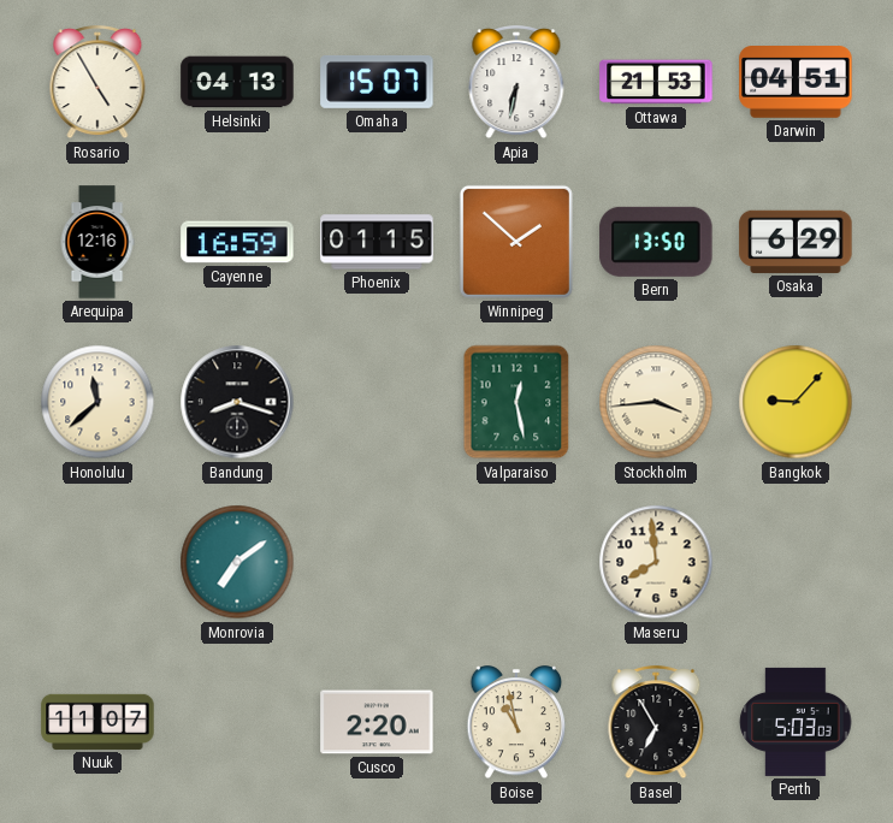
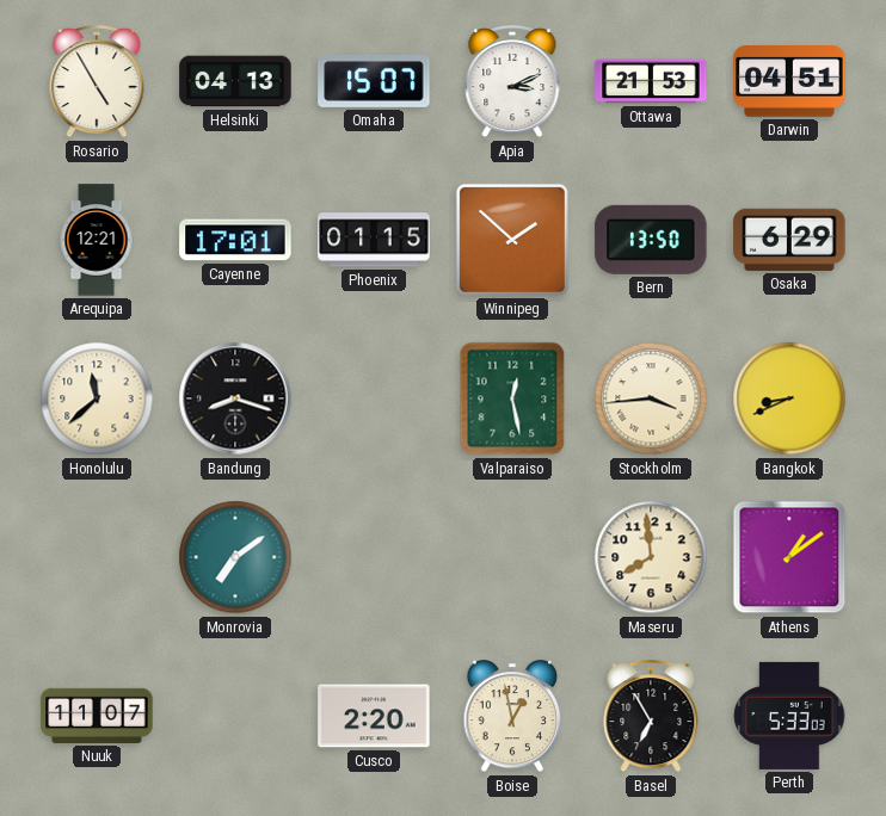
Apia: 6:32 -> 3:11
Arequipa: 12:16 -> 12:21
Cayenne: 16:59 -> 17:01
Bangkok: 9:07 -> 8:41
Athens: none -> 1:09
Boise: 10:58 -> 12:58
Perth: 5:03 -> 5:33
